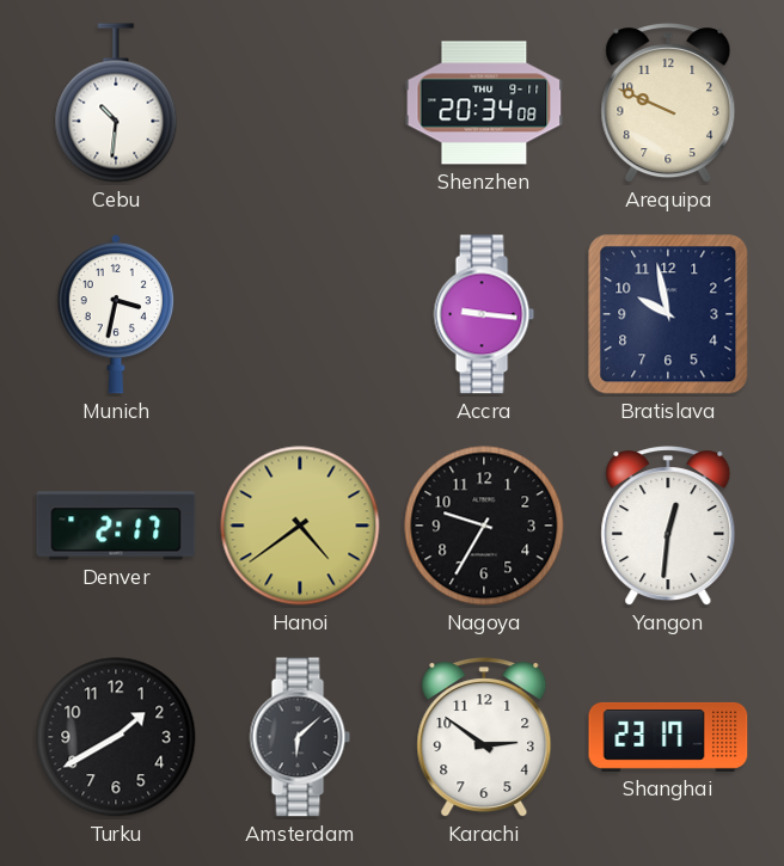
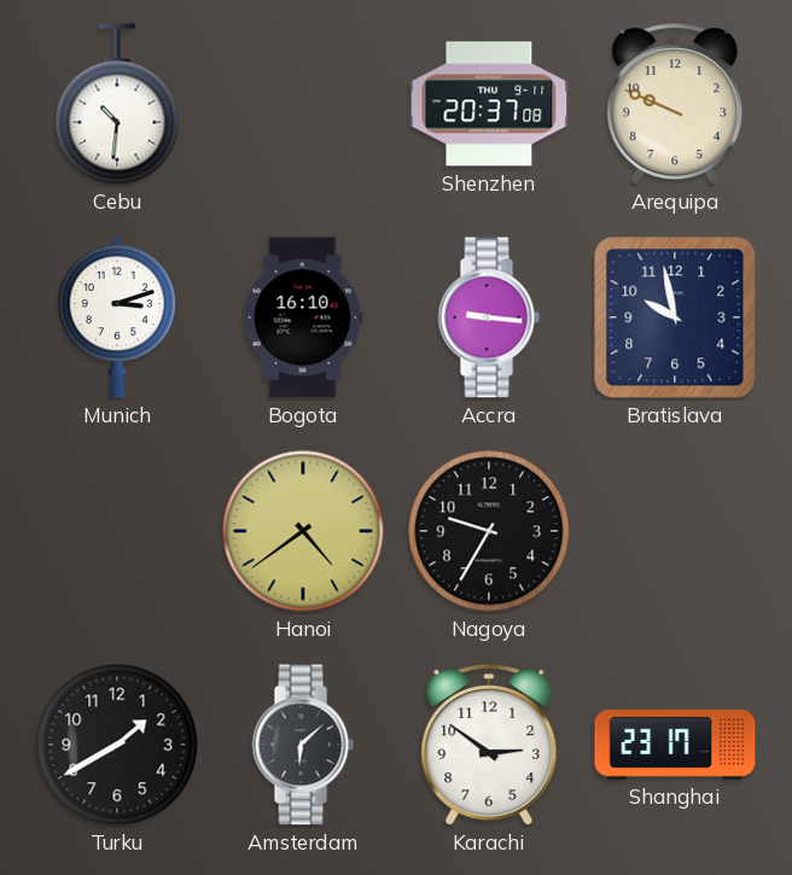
Shenzhen: 20:34 -> 20:37
Munich: 3:32 -> 3:12
Bogota: none -> 16:10
Denver: 2:17 -> none
Yangon: 12:31 -> none
